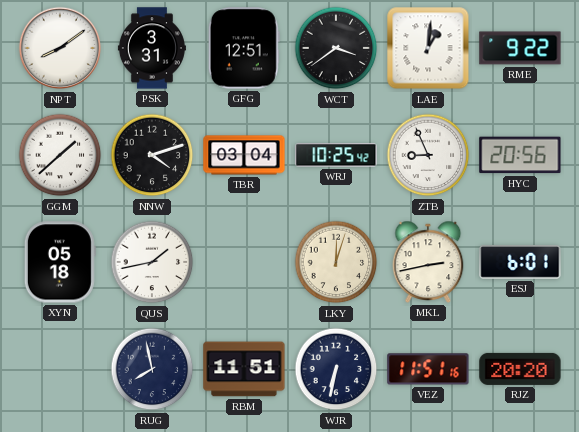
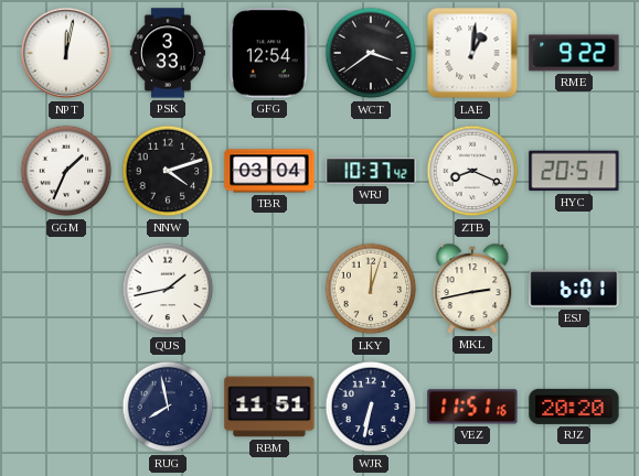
NPT: 8:09 -> 12:02
PSK: 3:31 -> 3:33
GFG: 12:51 -> 12:54
GGM: 1:38 -> 1:34
WRJ: 10:25 -> 10:37
ZTB: 8:56 -> 8:19
HYC: 20:56 -> 20:51
XYN: 05:18 -> none
